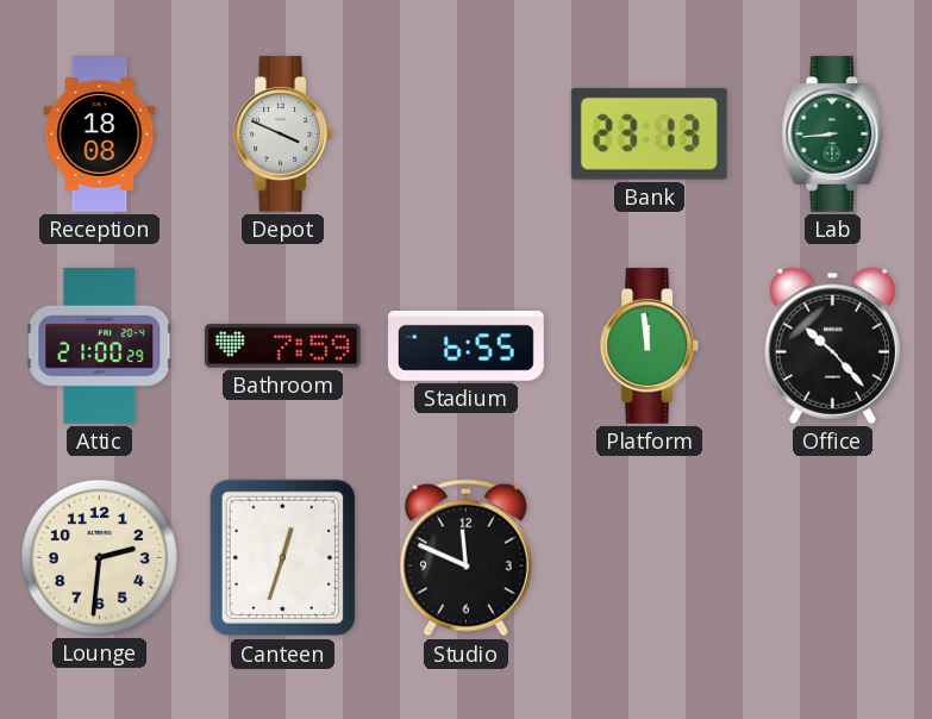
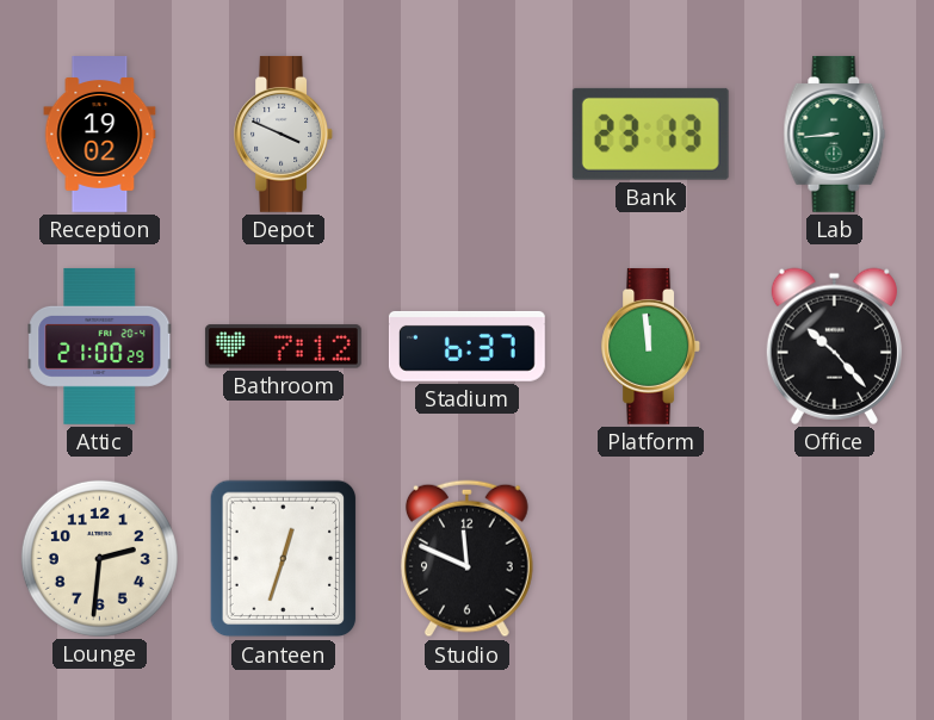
Reception: 18:08 -> 19:02
Bathroom: 7:59 -> 7:12
Stadium: 6:55 -> 6:37
